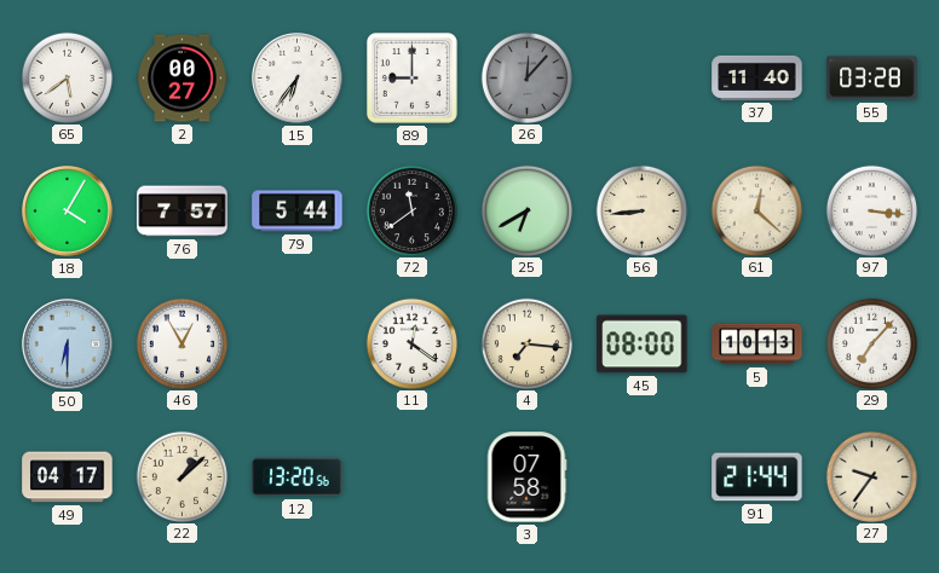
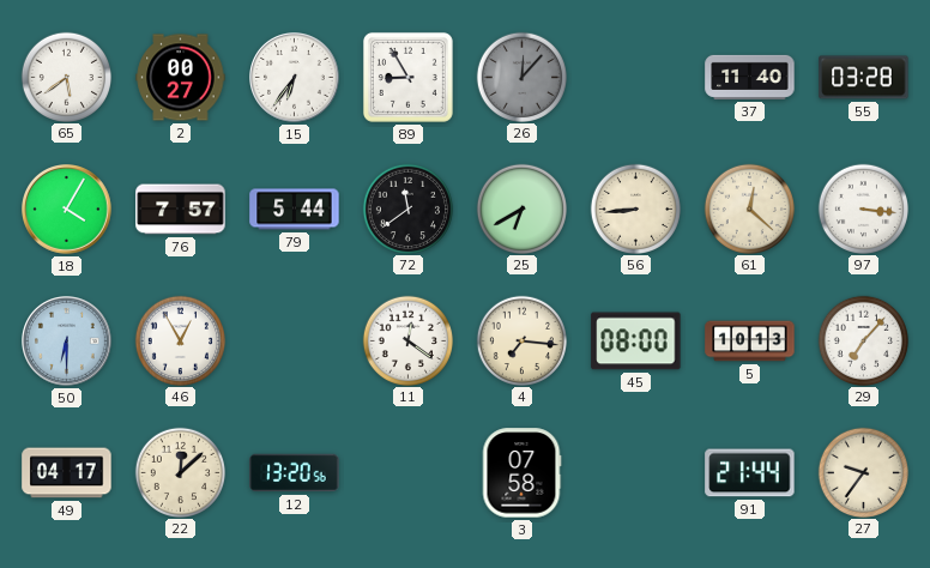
89: 9:00 -> 8:55
22: 1:08 -> 12:08
